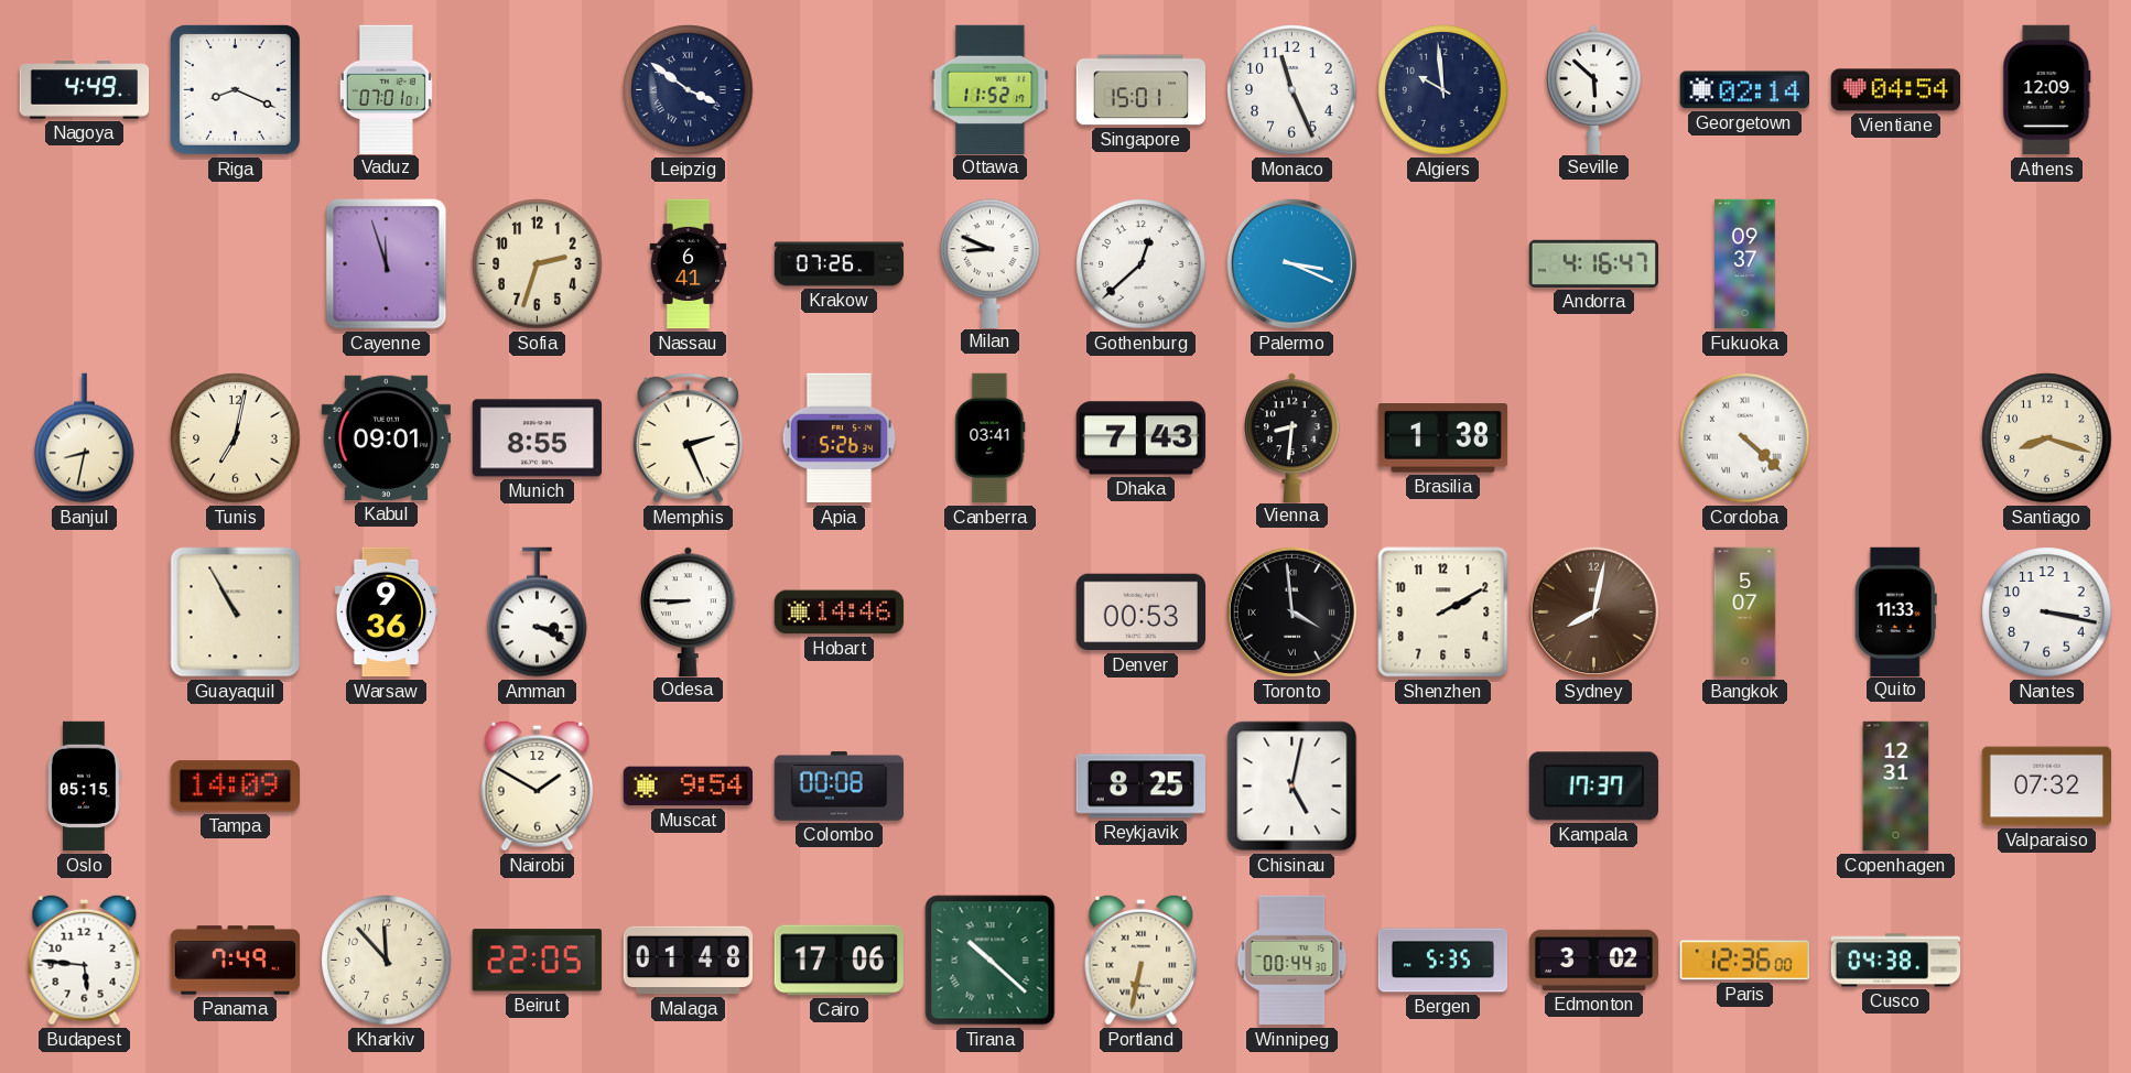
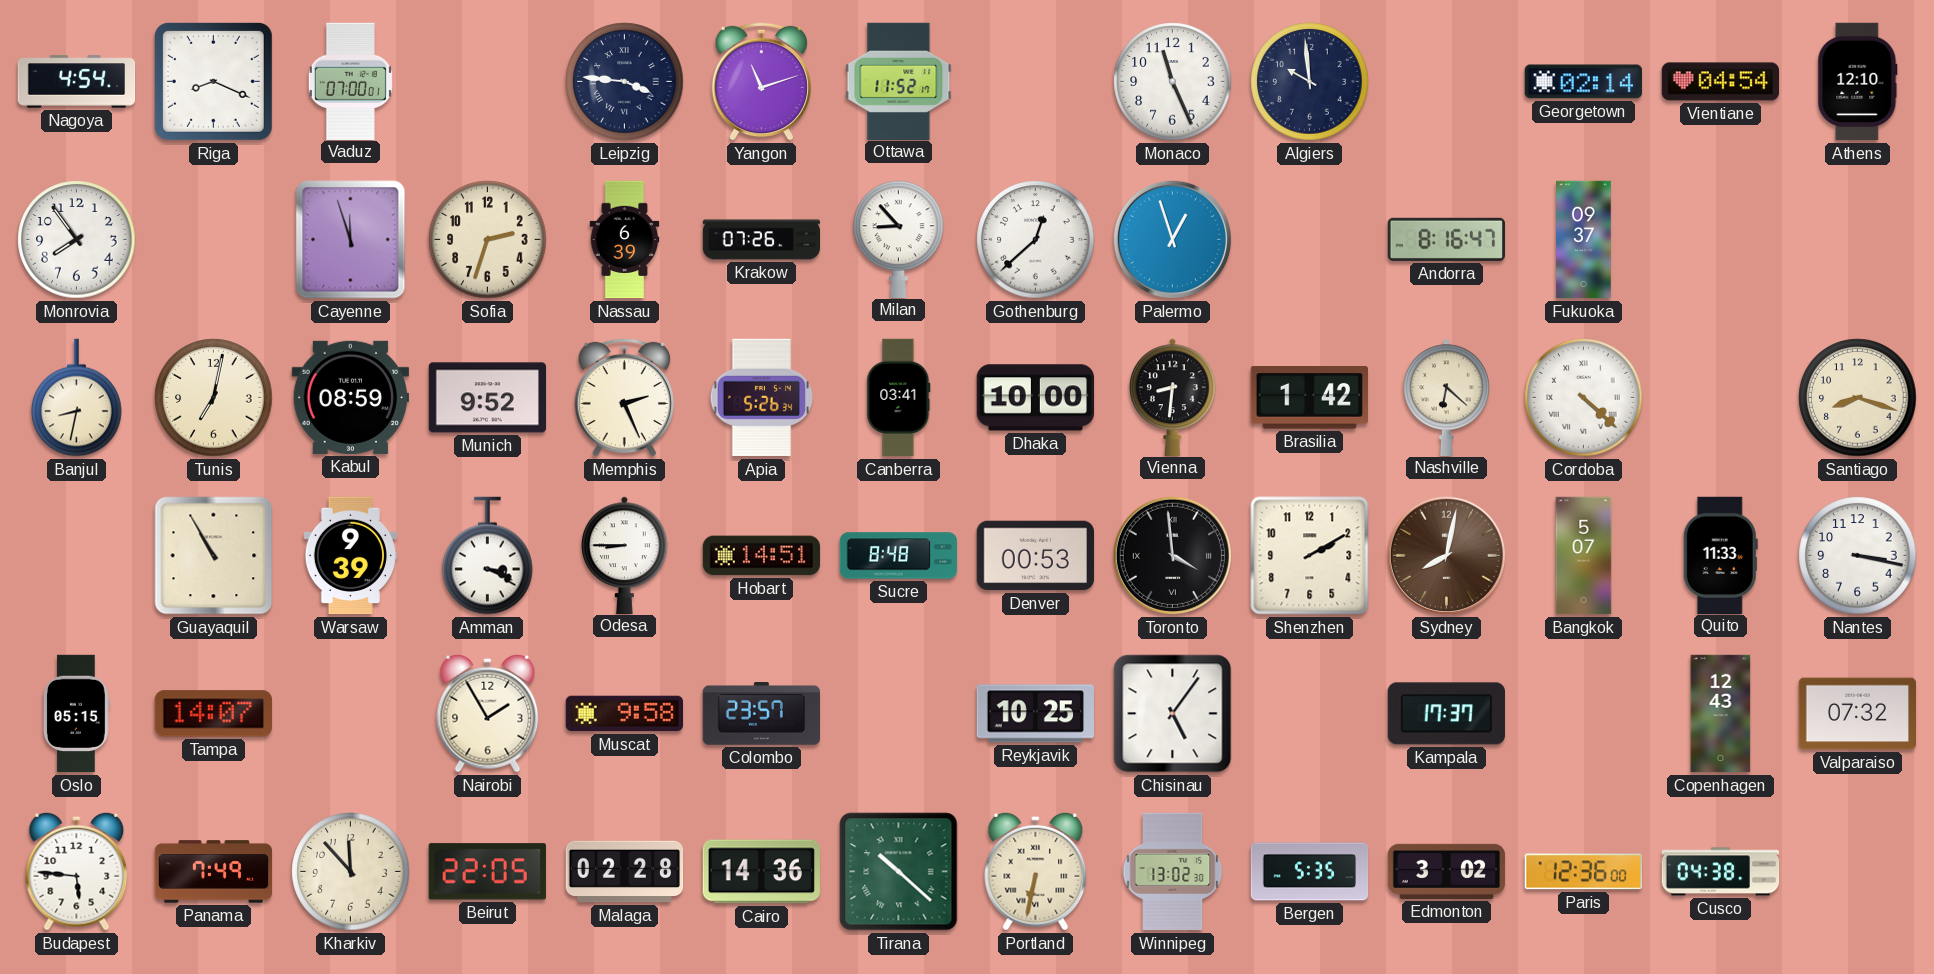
Nagoya: 4:49 -> 4:54
Vaduz: 07:01 -> 07:00
Leipzig: 3:51 -> 3:46
Yangon: none -> 11:12
Singapore: 15:01 -> none
Seville: 5:52 -> none
Athens: 12:09 -> 12:10
Monrovia: none -> 7:54
Nassau: 6:41 -> 6:39
Milan: 8:49 -> 8:53
Palermo: 3:19 -> 12:57
Andorra: 4:16 -> 8:16
Kabul: 09:01 -> 08:59
Munich: 8:55 -> 9:52
Dhaka: 7:43 -> 10:00
Brasilia: 1:38 -> 1:42
Nashville: none -> 6:22
Warsaw: 9:36 -> 9:39
Hobart: 14:46 -> 14:51
Sucre: none -> 8:48
Tampa: 14:09 -> 14:07
Nairobi: 1:50 -> 1:55
Muscat: 9:54 -> 9:58
Colombo: 00:08 -> 23:57
Reykjavik: 8:25 -> 10:25
Chisinau: 5:02 -> 5:06
Copenhagen: 12:31 -> 12:43
Malaga: 01:48 -> 02:28
Cairo: 17:06 -> 14:36
Winnipeg: 00:44 -> 13:02
